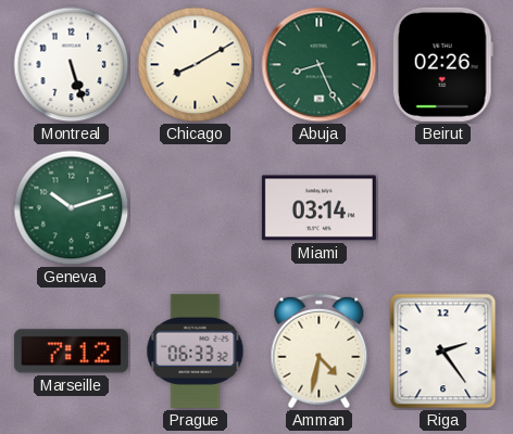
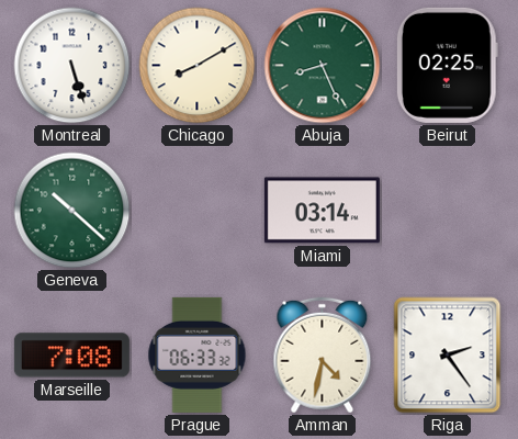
Beirut: 02:26 -> 02:25
Geneva: 10:12 -> 10:22
Marseille: 7:12 -> 7:08
